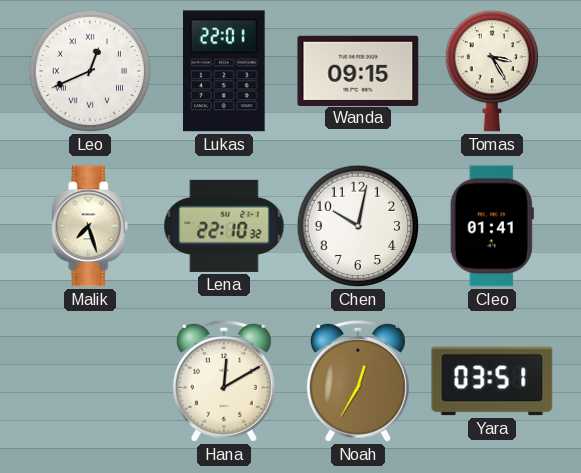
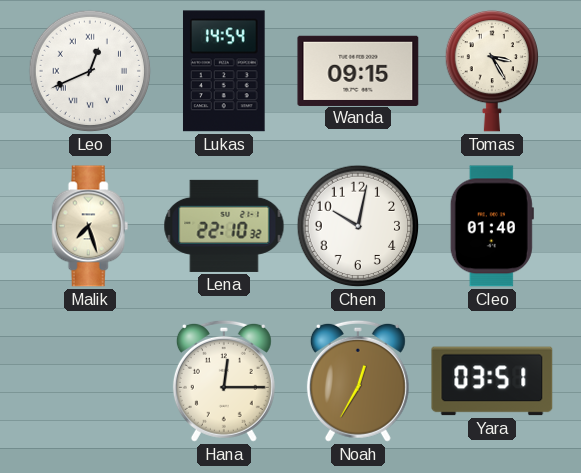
Lukas: 22:01 -> 14:54
Cleo: 01:41 -> 01:40
Hana: 12:10 -> 12:15
